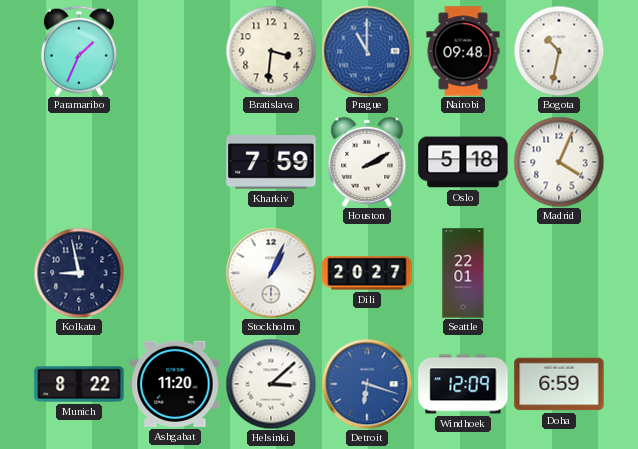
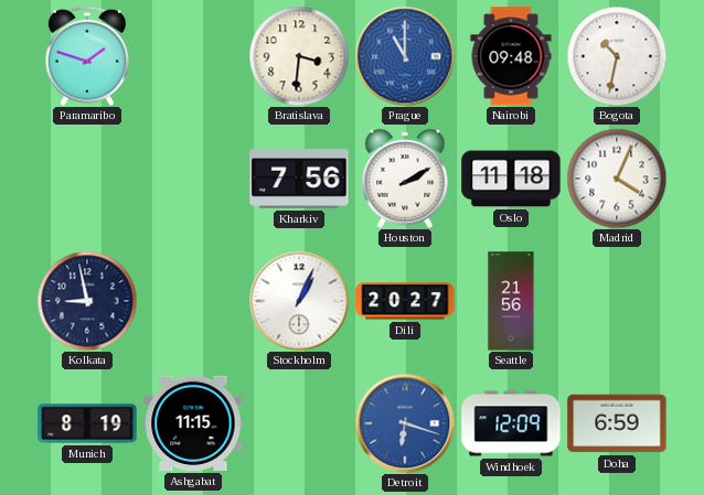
Paramaribo: 1:34 -> 1:48
Kharkiv: 7:59 -> 7:56
Oslo: 5:18 -> 11:18
Seattle: 22:01 -> 21:56
Munich: 8:22 -> 8:19
Ashgabat: 11:20 -> 11:15
Helsinki: 3:08 -> none
